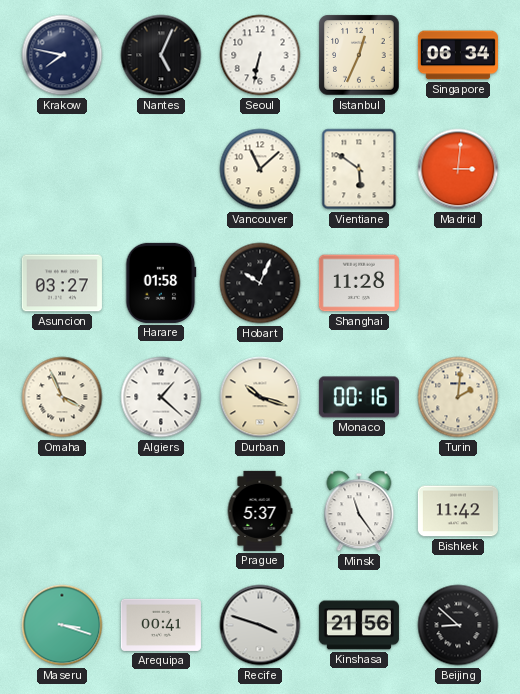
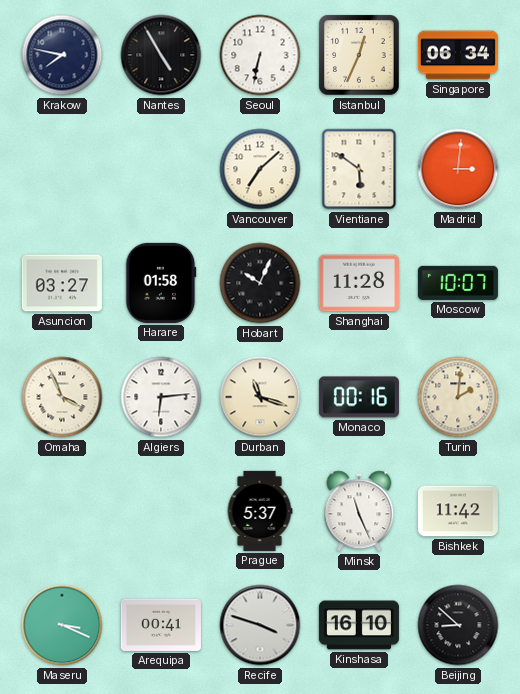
Nantes: 5:04 -> 4:55
Vancouver: 11:08 -> 7:08
Moscow: none -> 10:07
Algiers: 1:22 -> 6:14
Durban: 10:18 -> 11:18
Minsk: 11:24 -> 11:26
Maseru: 3:18 -> 3:19
Kinshasa: 21:56 -> 16:10
